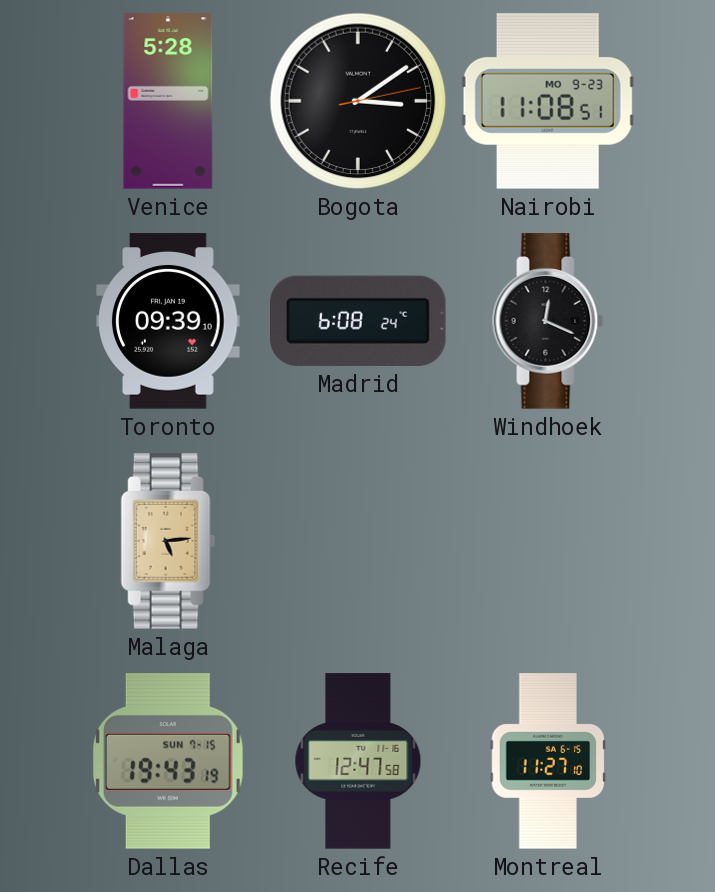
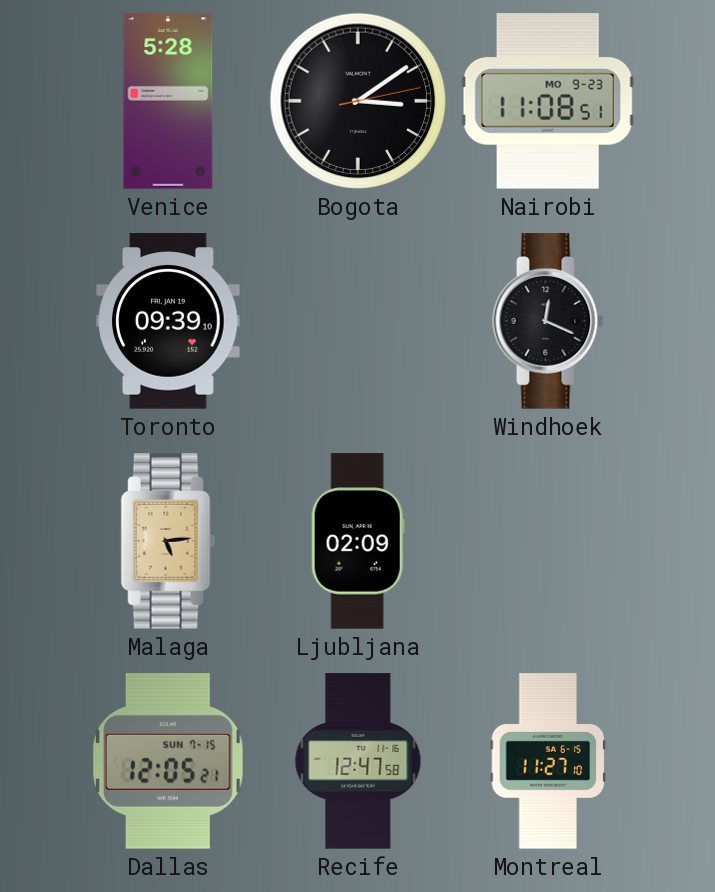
Madrid: 6:08 -> none
Ljubljana: none -> 02:09
Dallas: 19:43 -> 12:05
